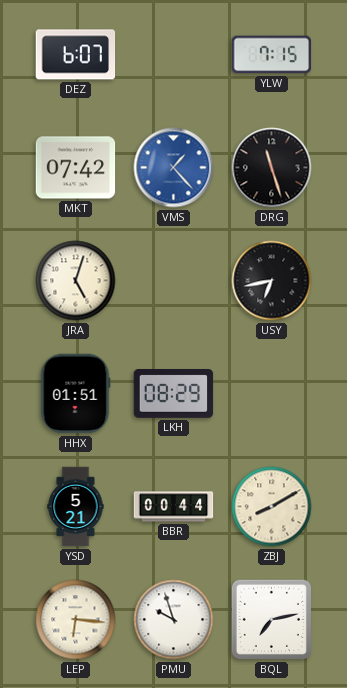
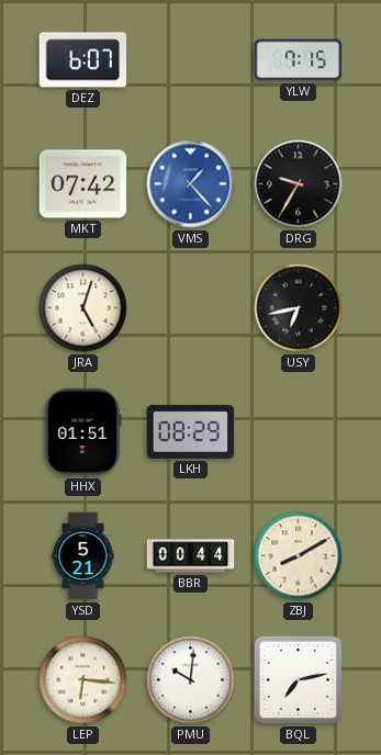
DRG: 11:27 -> 9:35
PMU: 9:57 -> 10:01
